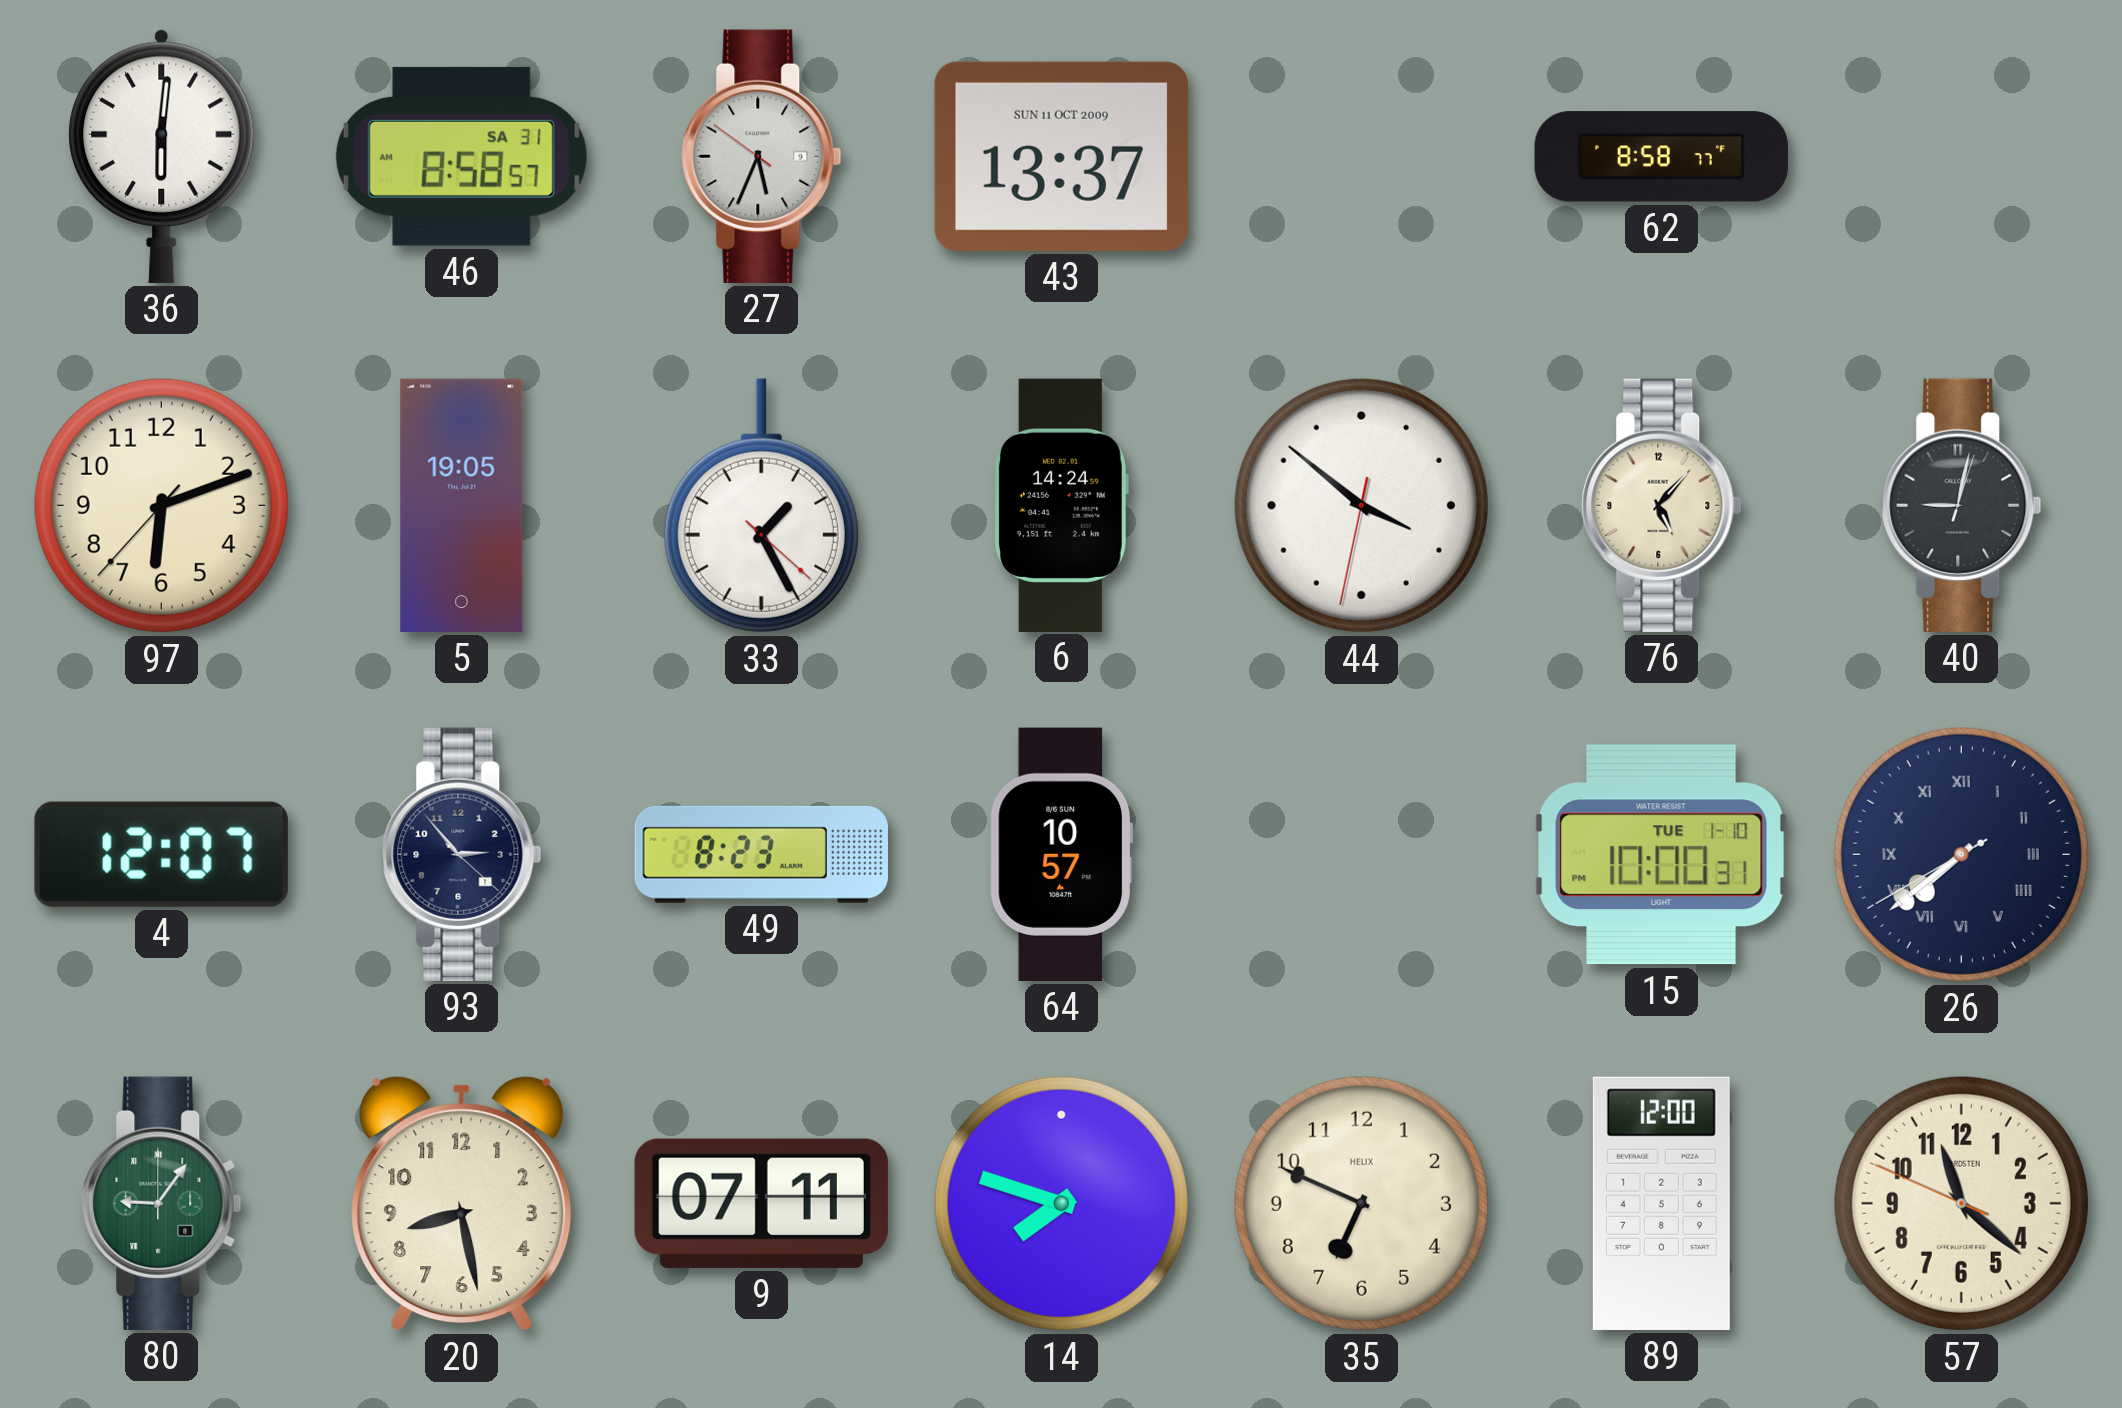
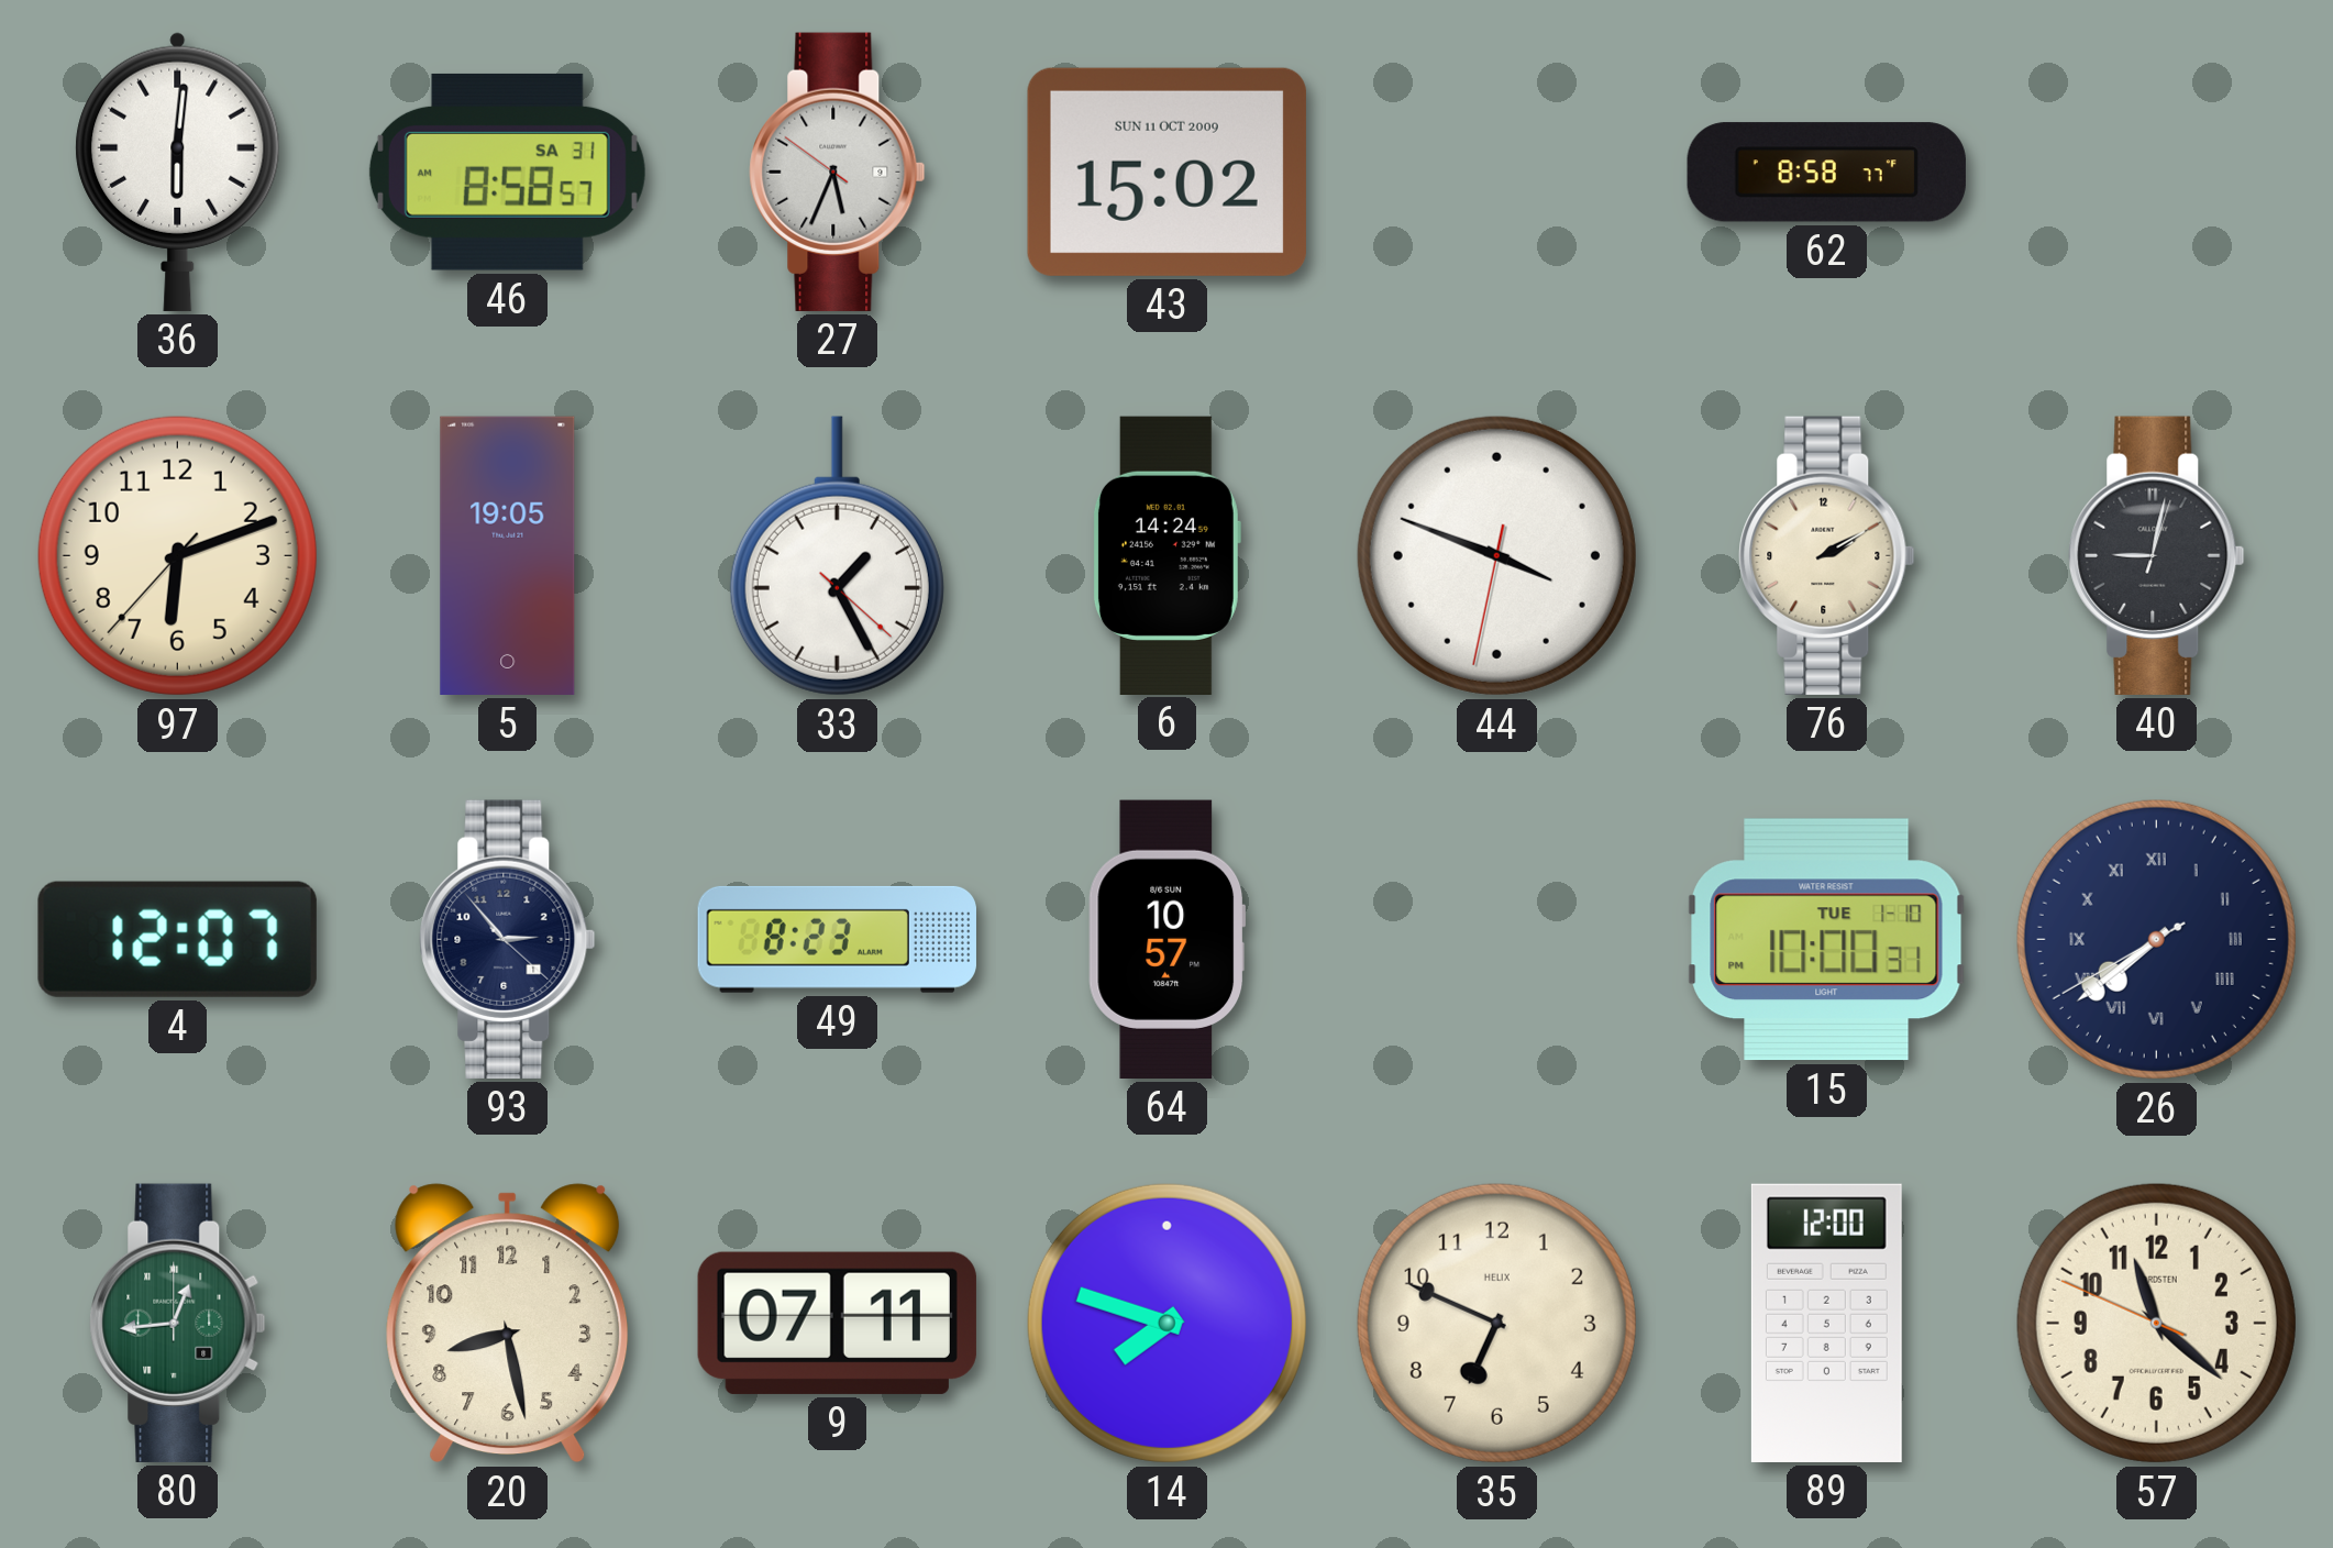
43: 13:37 -> 15:02
44: 3:51 -> 3:48
76: 5:07 -> 2:10
80: 9:06 -> 12:44
